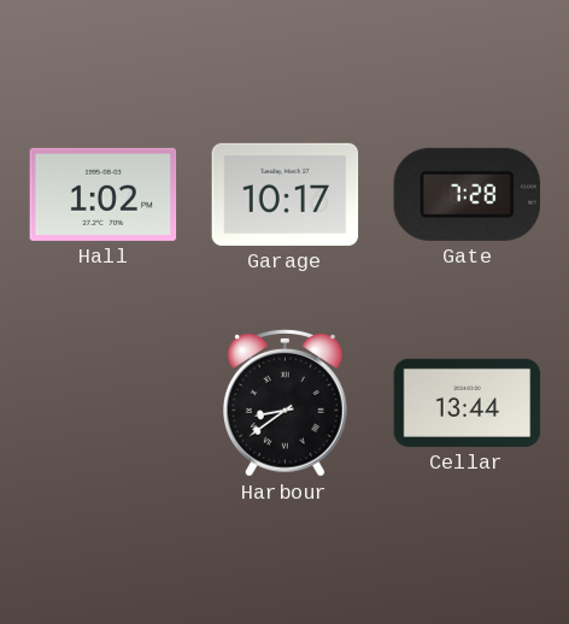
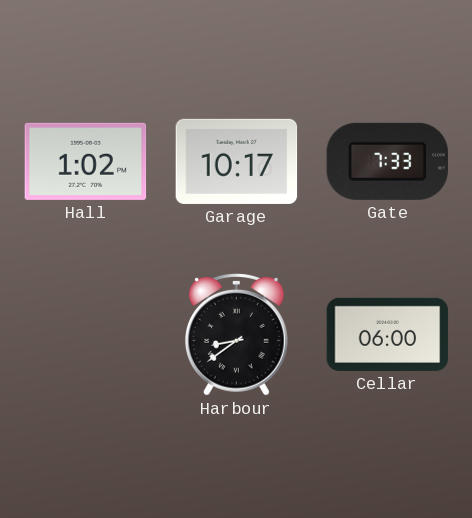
Gate: 7:28 -> 7:33
Cellar: 13:44 -> 06:00
